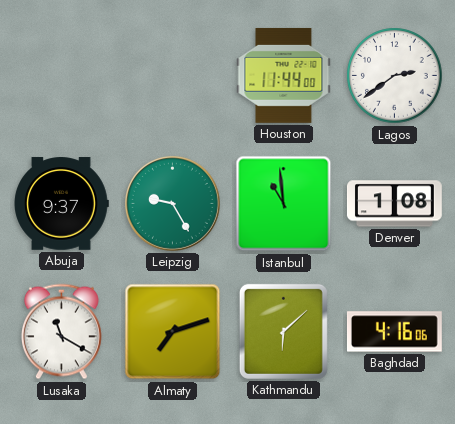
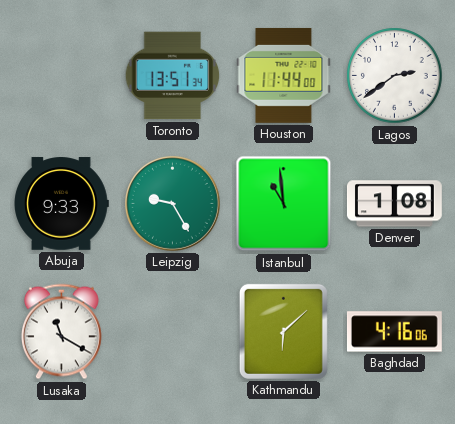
Toronto: none -> 13:51
Abuja: 9:37 -> 9:33
Almaty: 7:12 -> none
